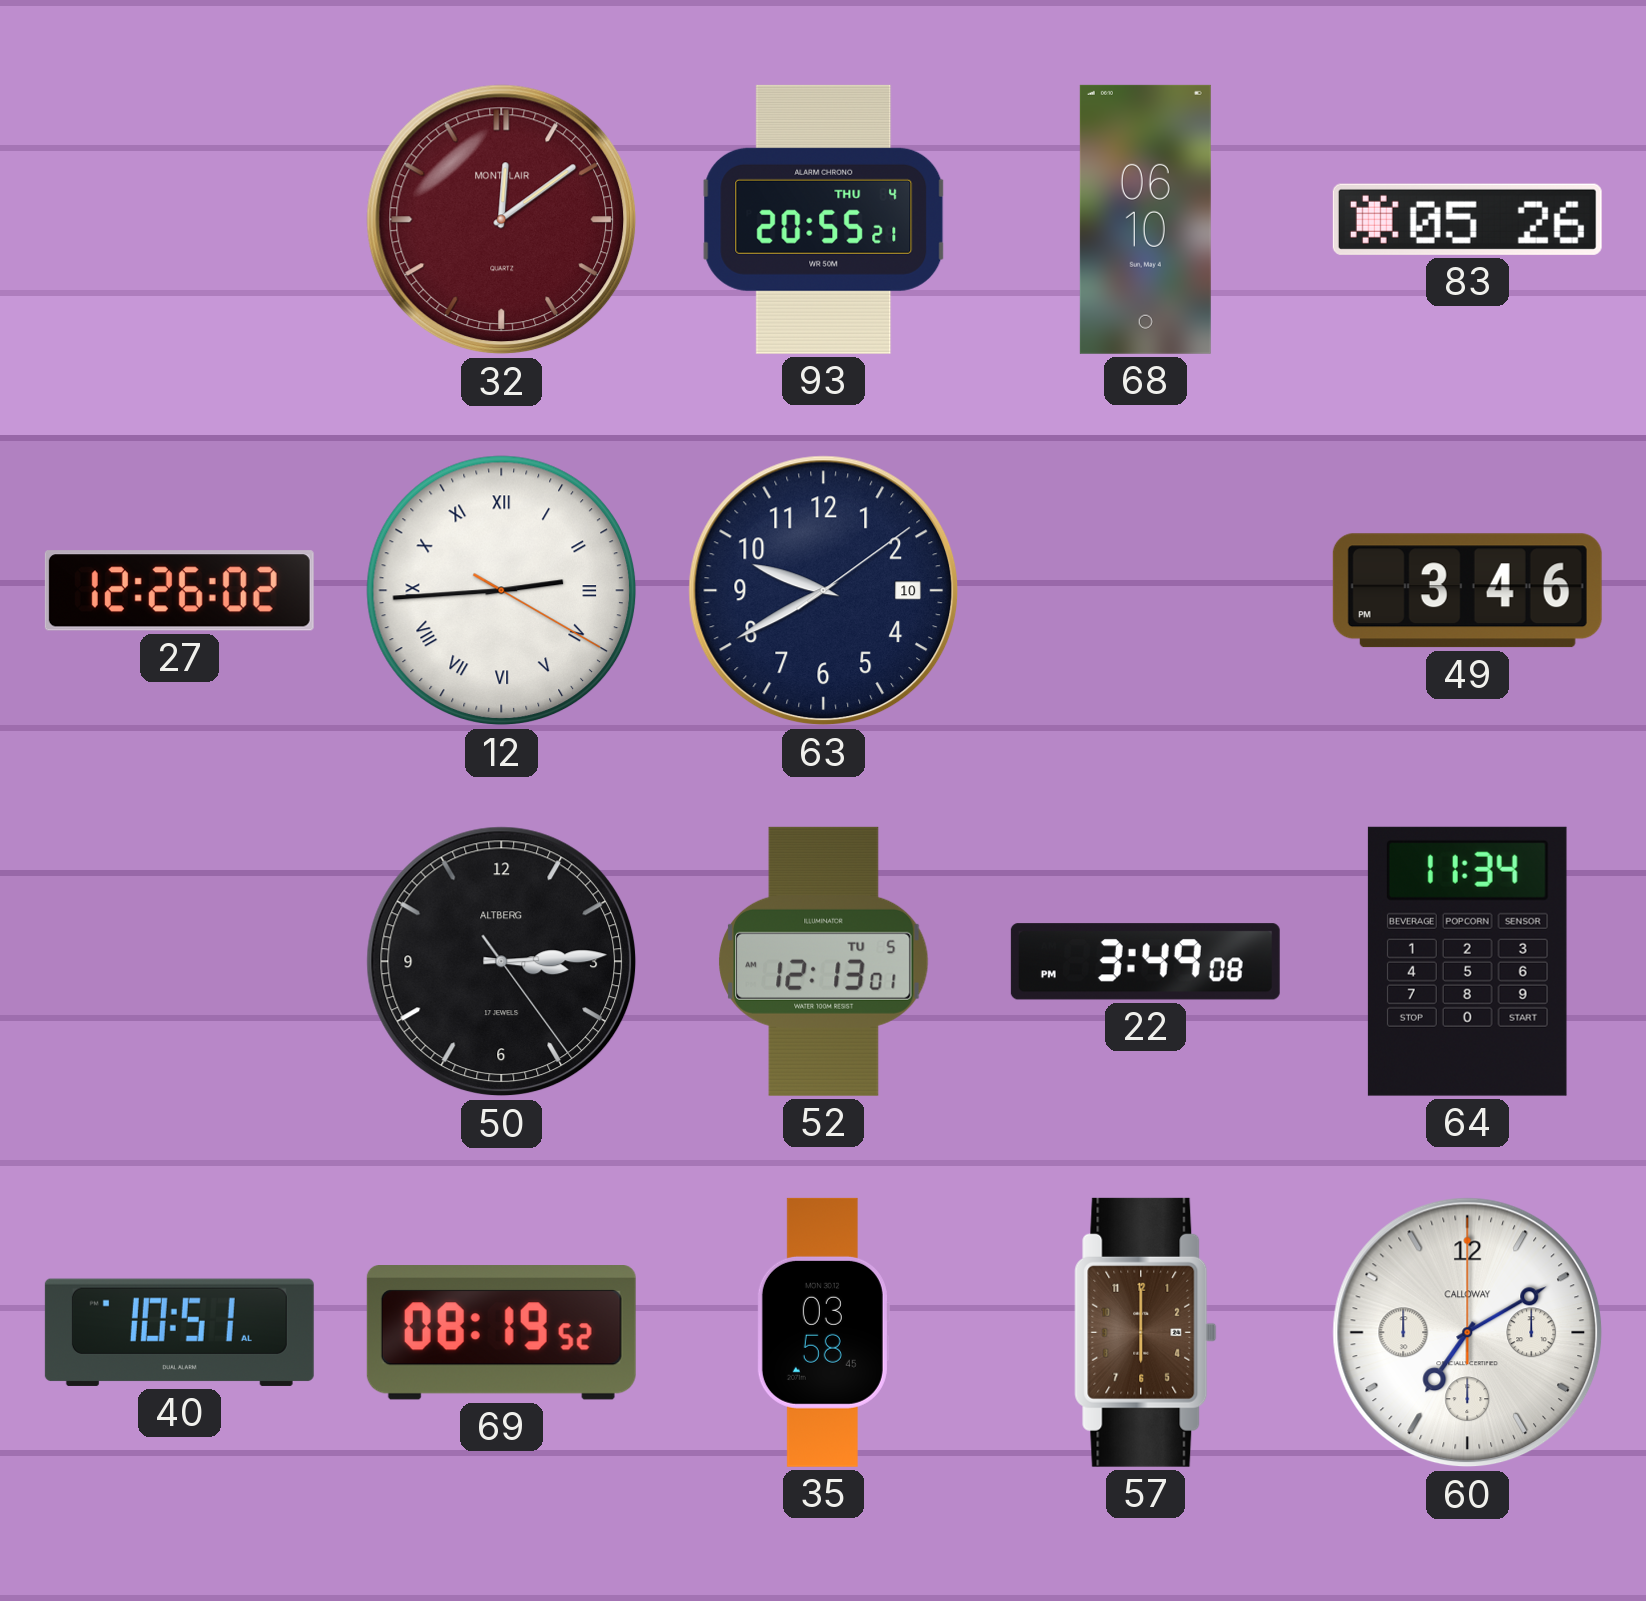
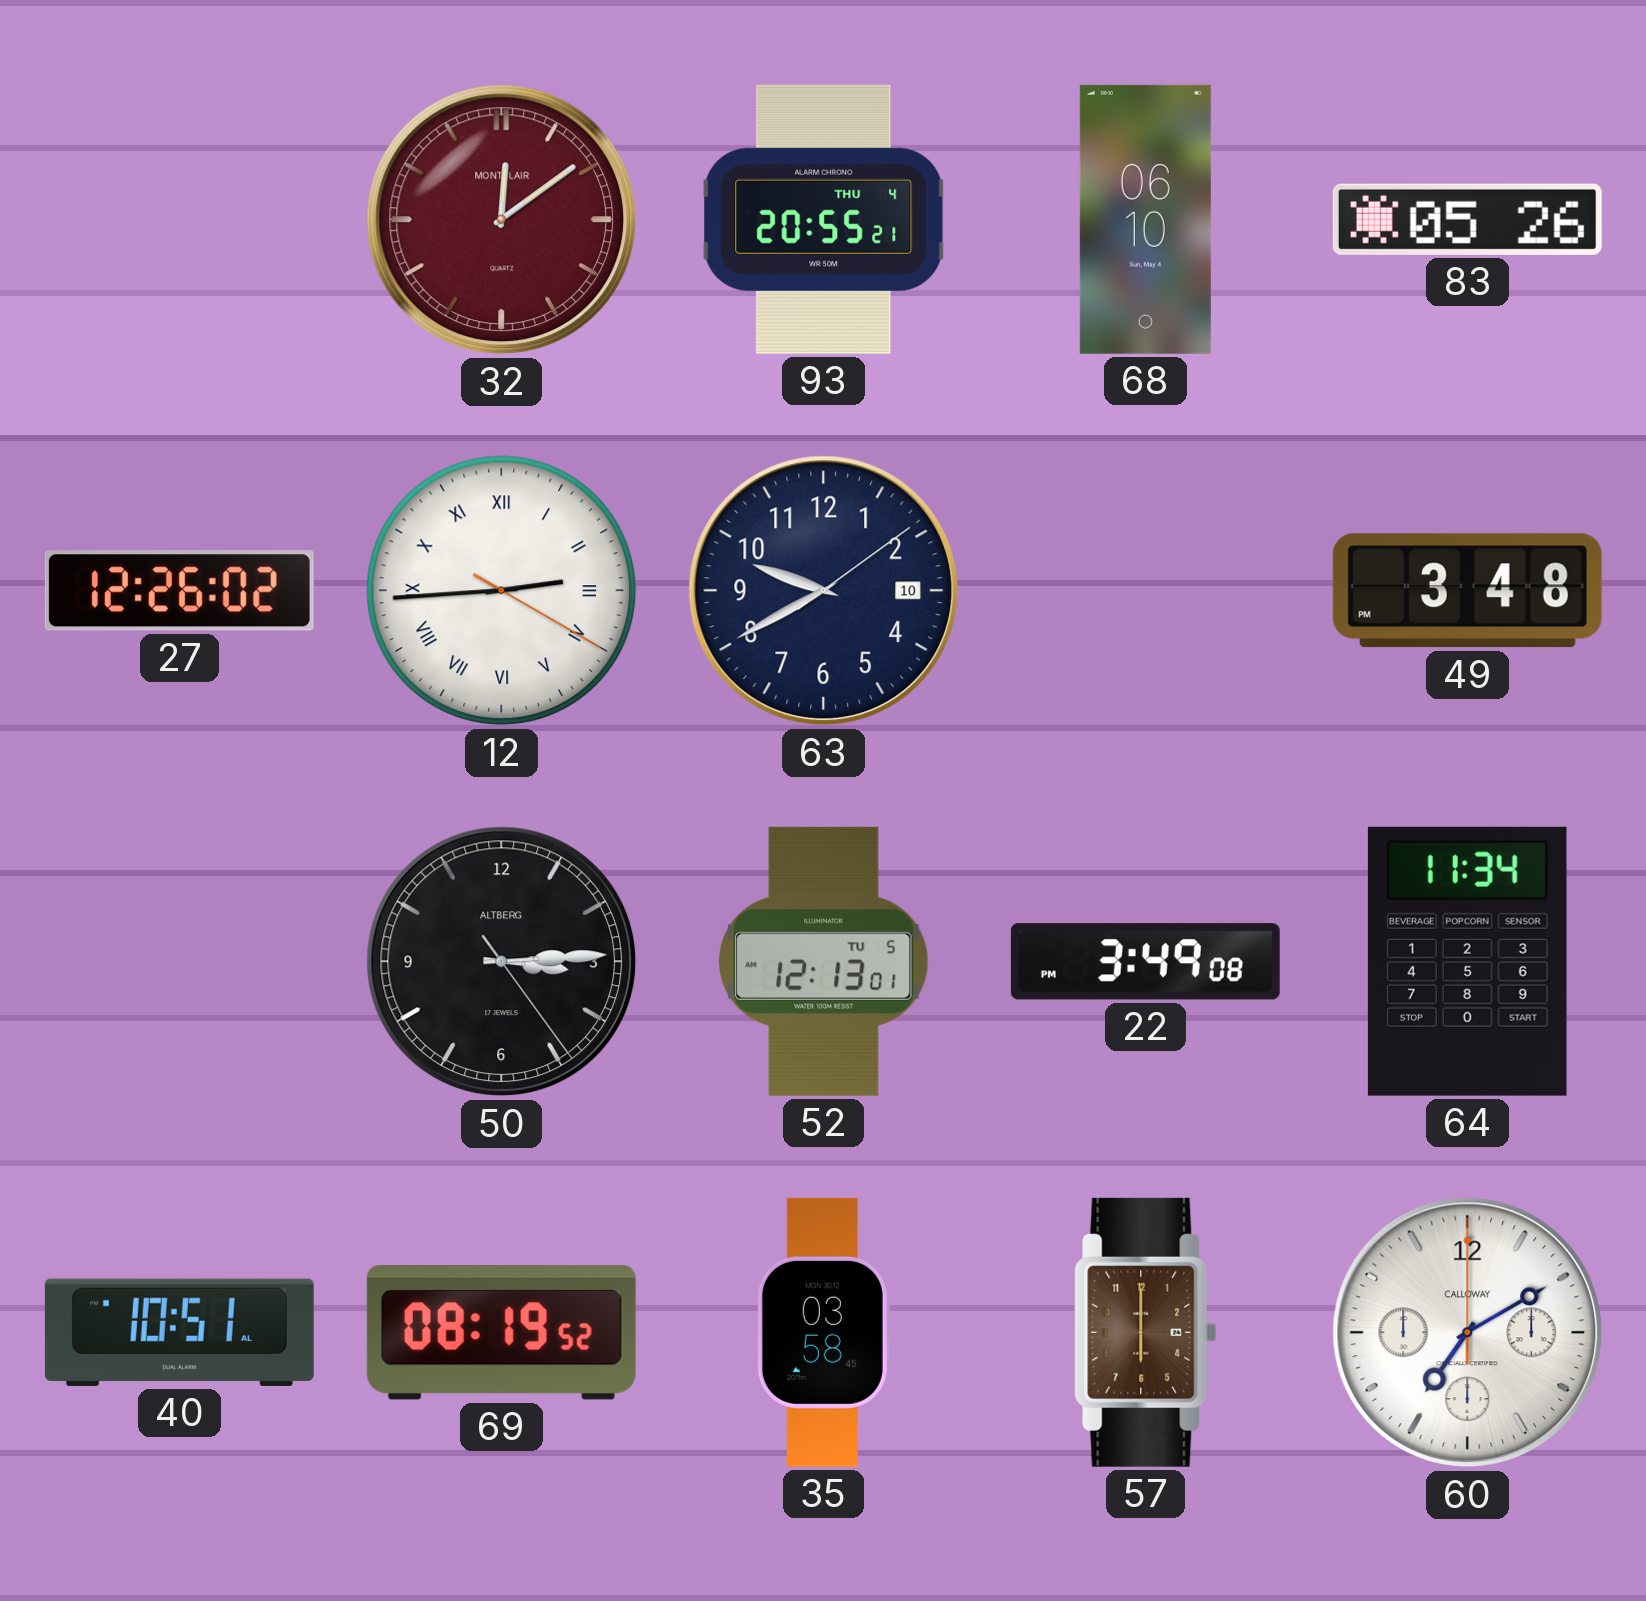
49: 3:46 -> 3:48
